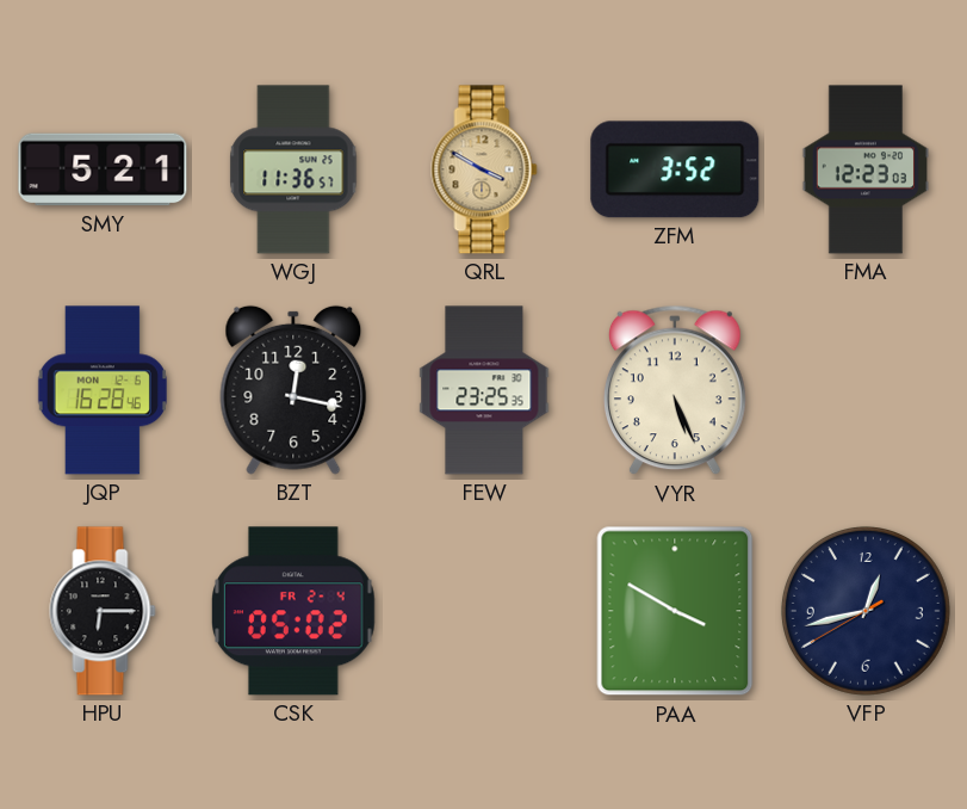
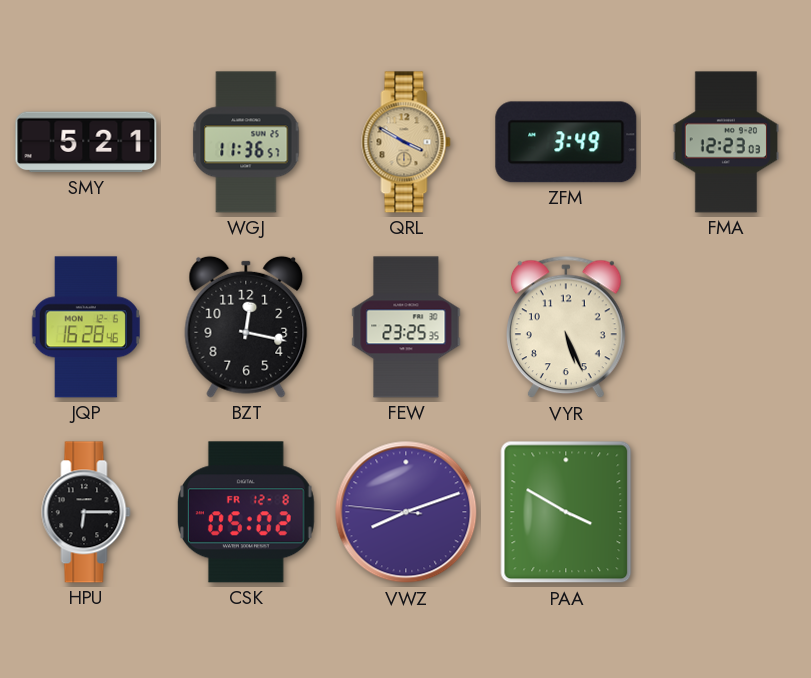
ZFM: 3:52 -> 3:49
CSK date: FR 2-4 -> FR 12-8
VWZ: none -> 8:11
VFP: 12:42 -> none
